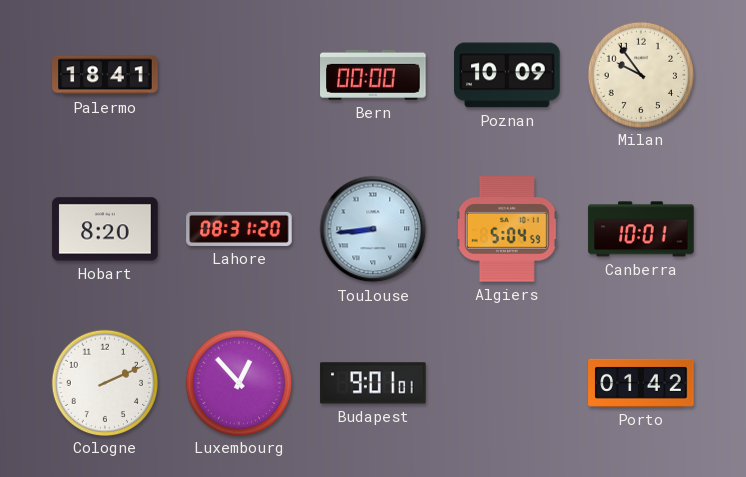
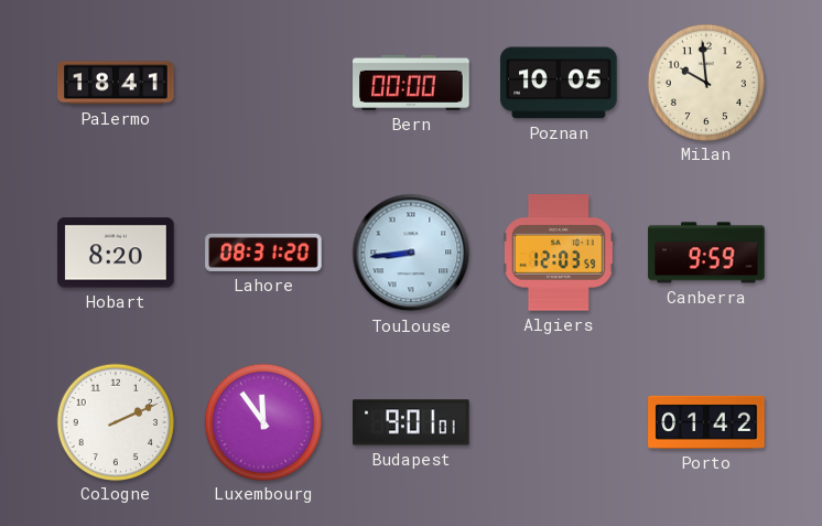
Poznan: 10:09 -> 10:05
Milan: 9:54 -> 9:59
Algiers: 5:04 -> 12:03
Canberra: 10:01 -> 9:59
Luxembourg: 12:53 -> 11:54
